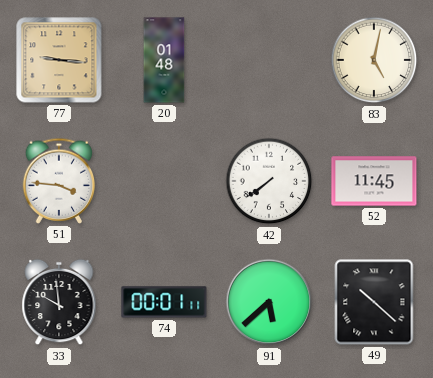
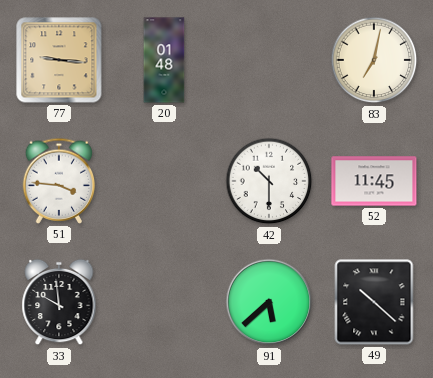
83: 5:02 -> 7:02
42: 7:39 -> 10:30
74: 00:01 -> none
